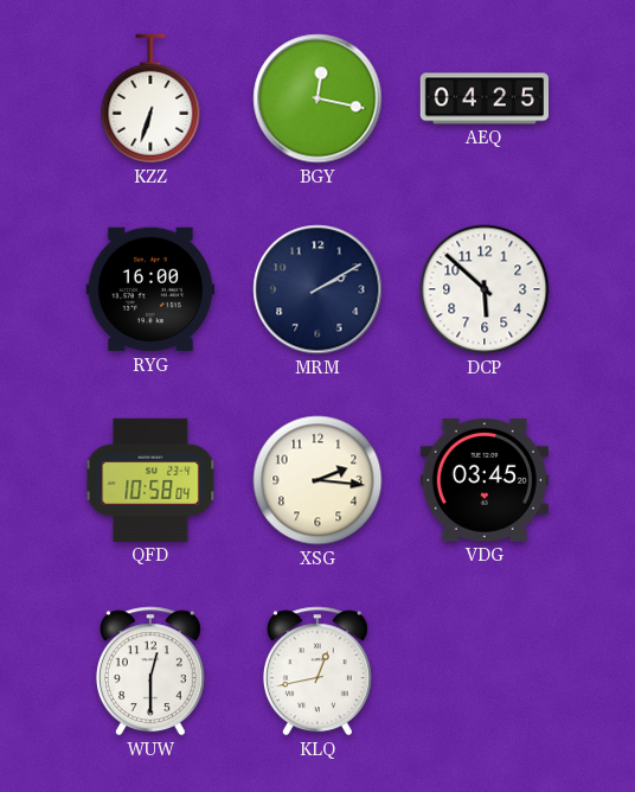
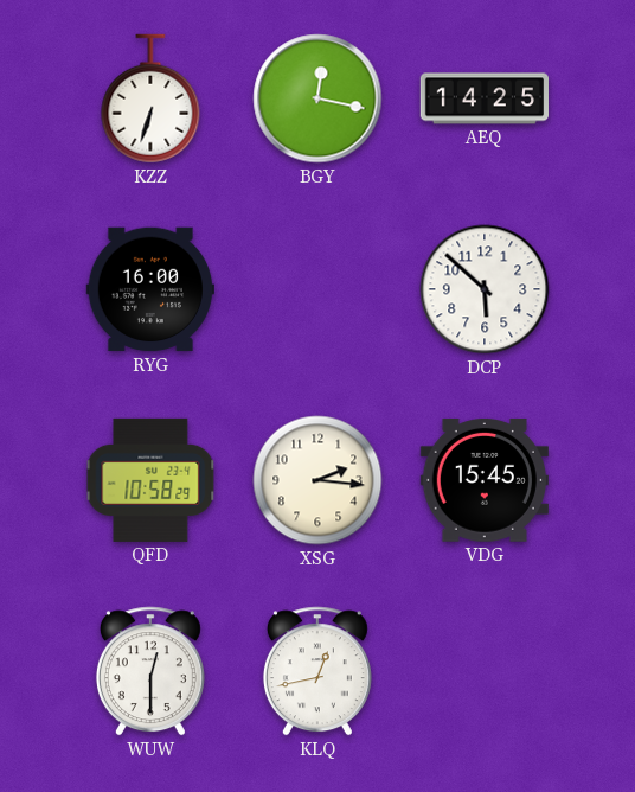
AEQ: 04:25 -> 14:25
MRM: 2:10 -> none
QFD: 10:58:04 -> 10:58:29
VDG: 03:45 -> 15:45
